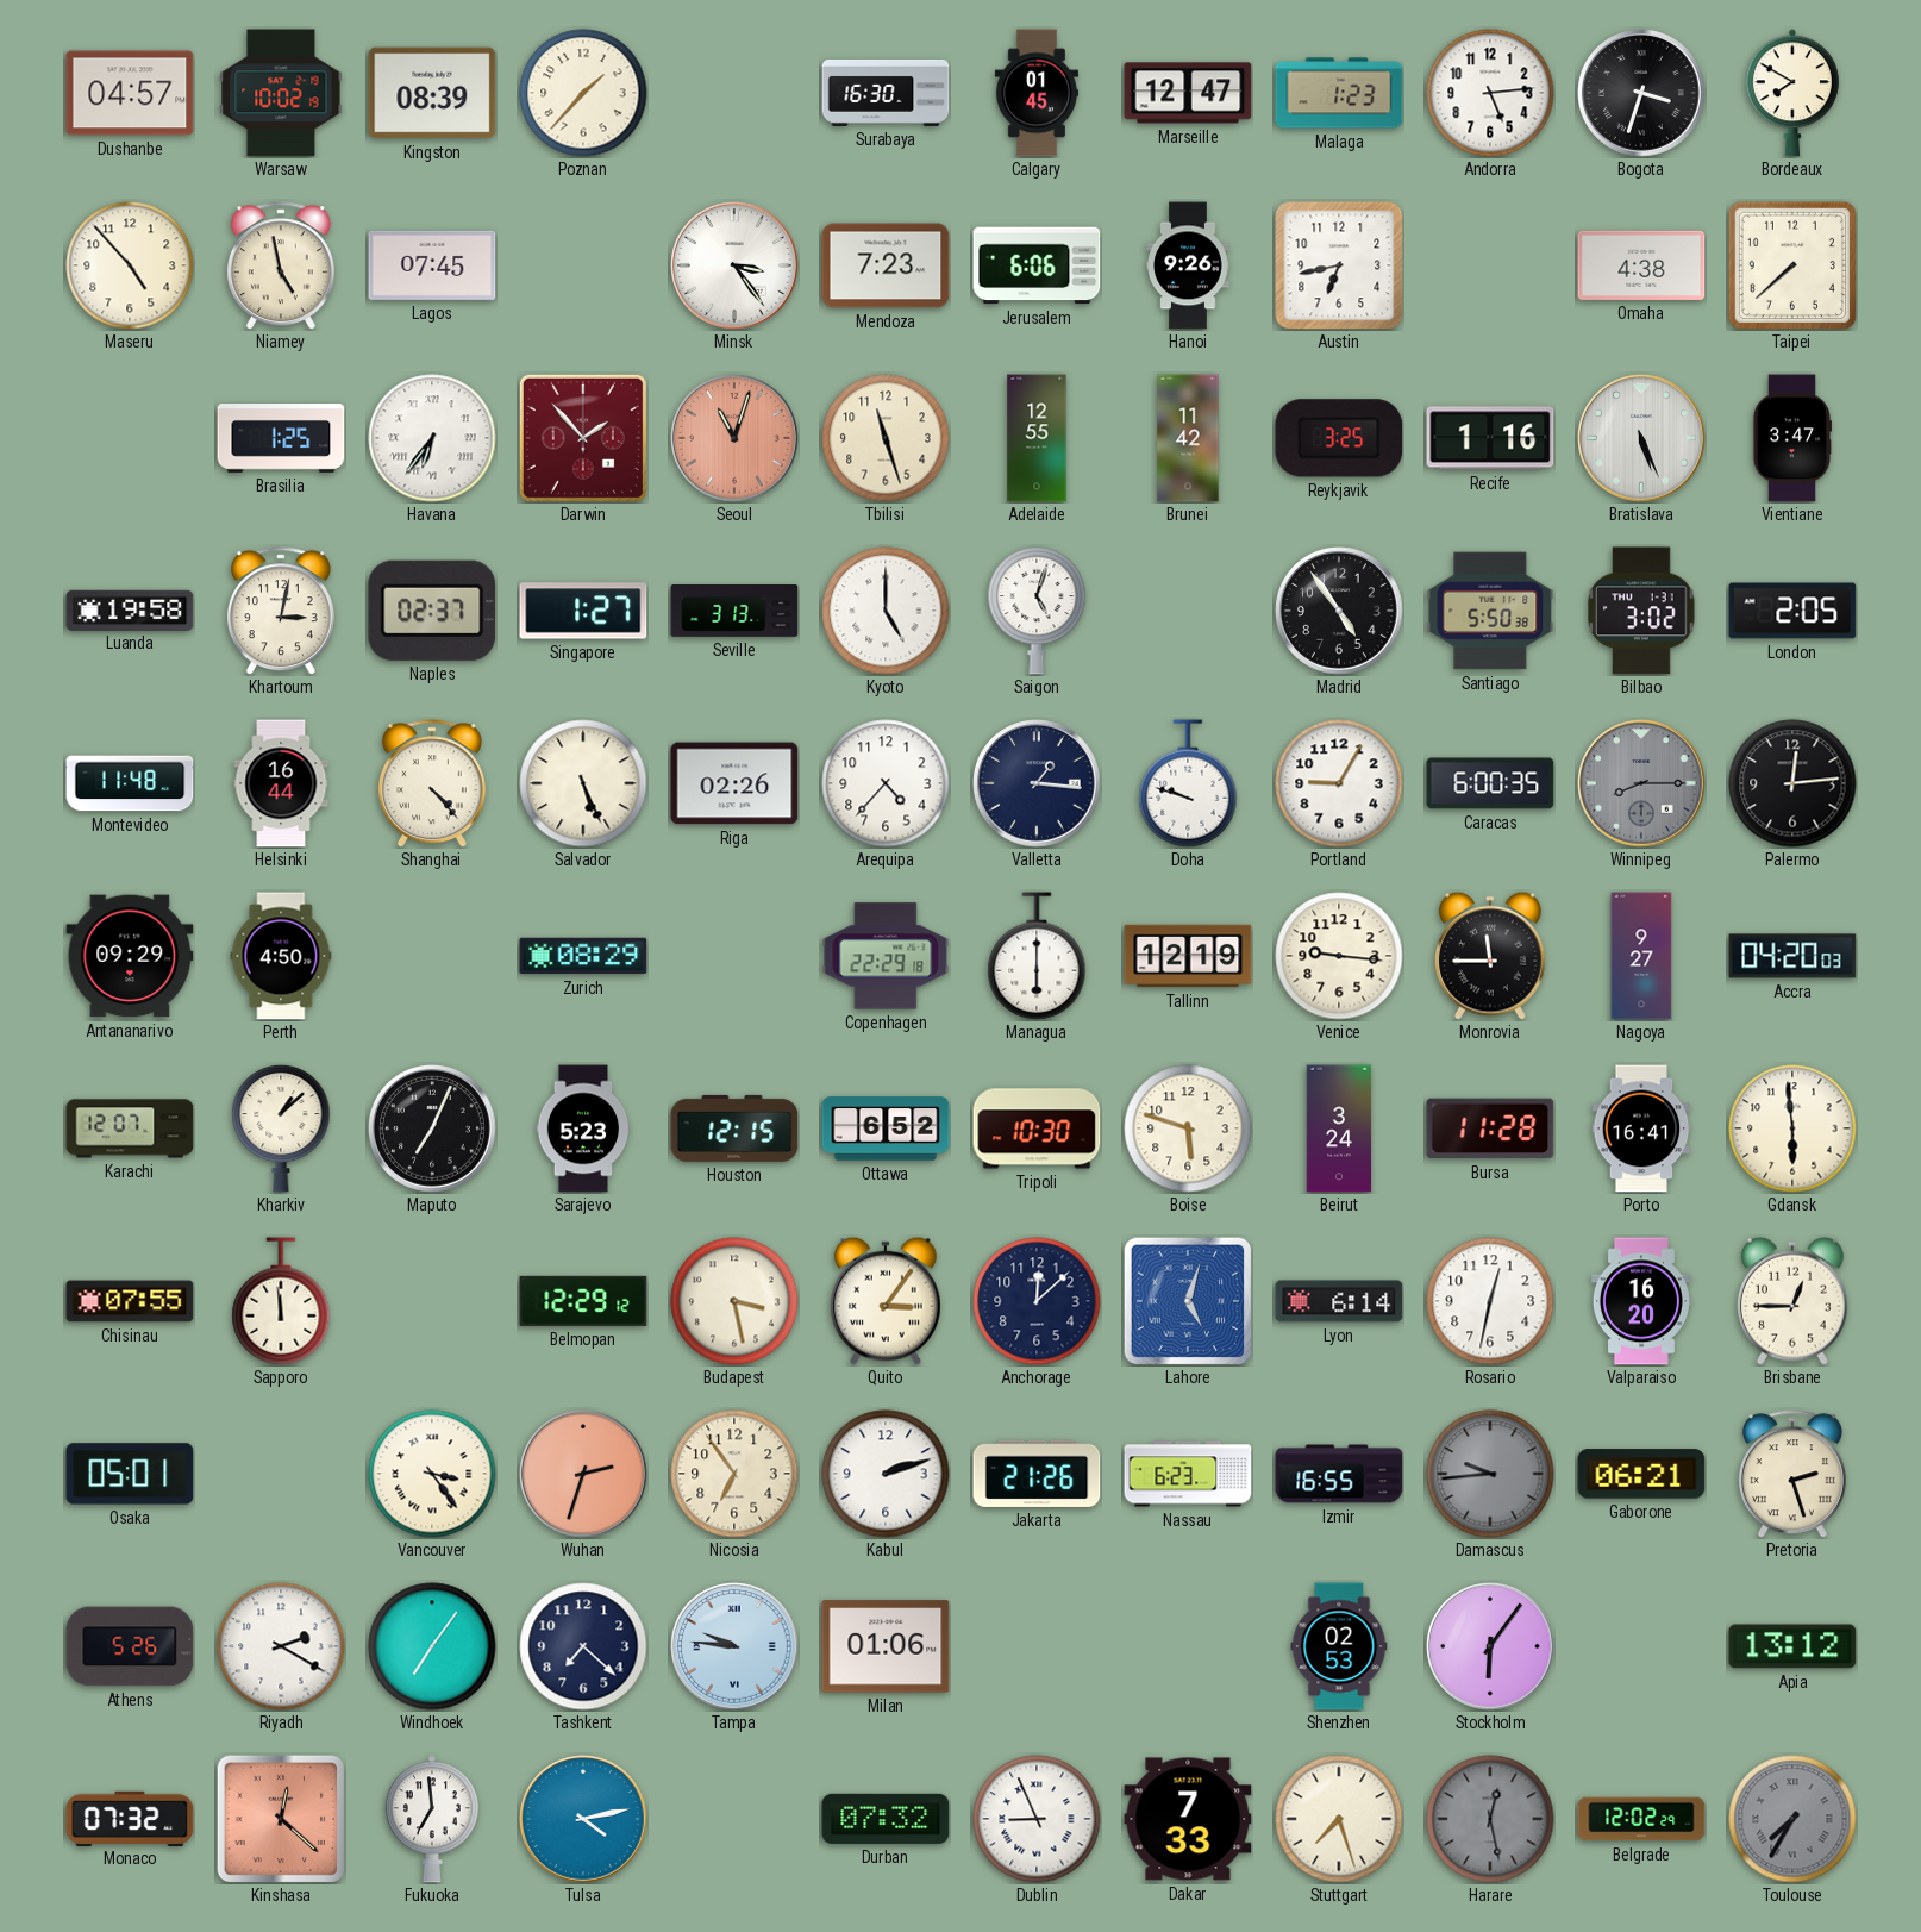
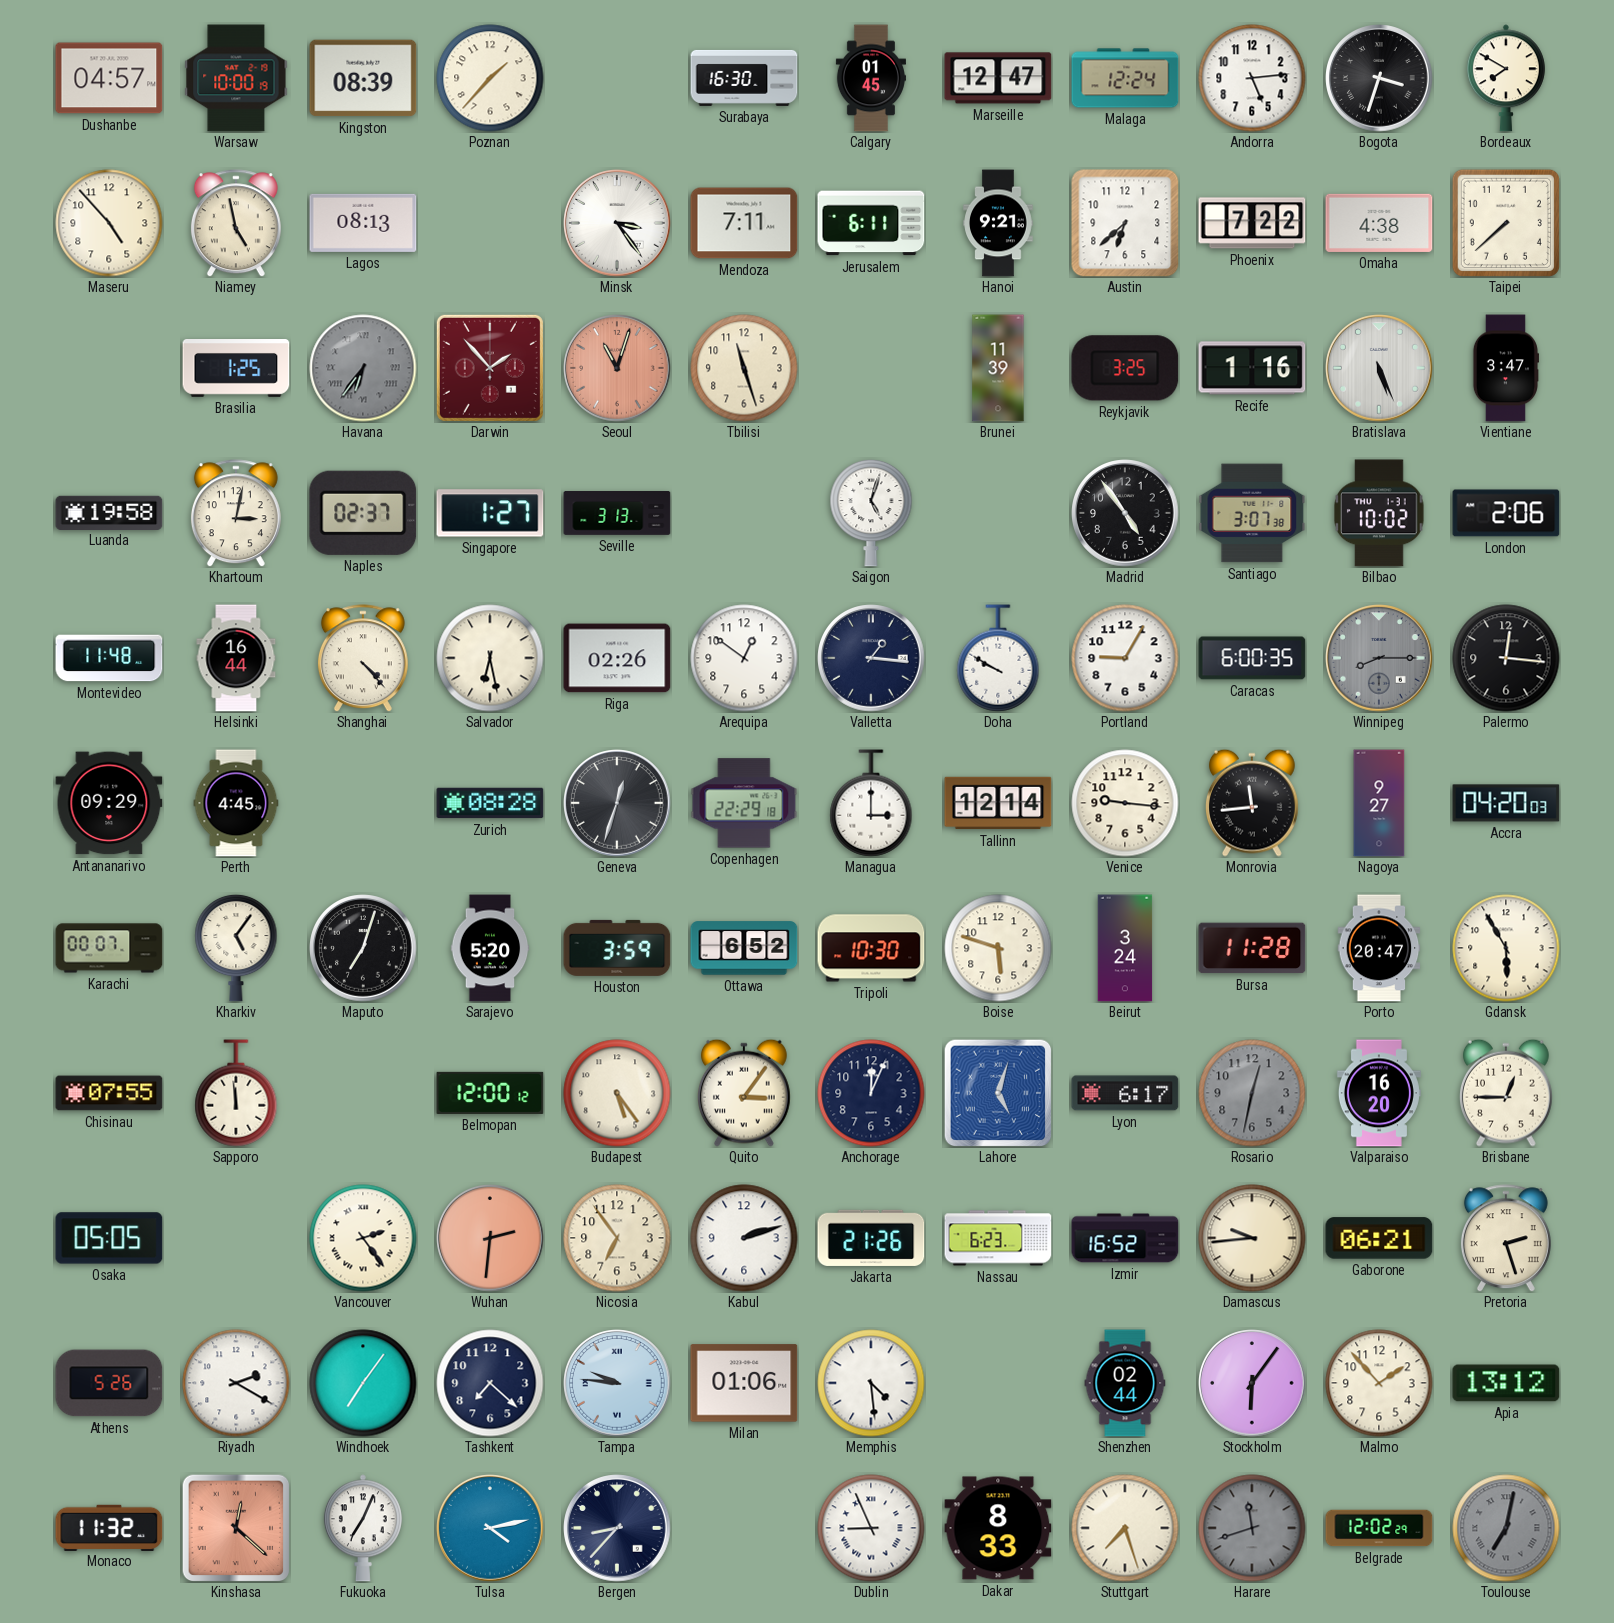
Warsaw: 10:02 -> 10:00
Malaga: 1:23 -> 12:24
Lagos: 07:45 -> 08:13
Mendoza: 7:23 -> 7:11
Jerusalem: 6:06 -> 6:11
Hanoi: 9:26 -> 9:21
Austin: 6:43 -> 6:38
Phoenix: none -> 7:22
Havana dial: white -> grey
Adelaide: 12:55 -> none
Brunei: 11:42 -> 11:39
Kyoto: 5:00 -> none
Santiago: 5:50 -> 3:07
Bilbao: 3:02 -> 10:02
London: 2:05 -> 2:06
Salvador: 5:26 -> 6:28
Arequipa: 4:37 -> 12:51
Doha: 9:48 -> 9:50
Palermo: 12:14 -> 12:16
Perth: 4:50 -> 4:45
Zurich: 08:29 -> 08:28
Geneva: none -> 12:33
Managua: 6:00 -> 3:00
Tallinn: 12:19 -> 12:14
Monrovia: 11:45 -> 11:44
Karachi: 12:07 -> 00:07
Kharkiv: 1:08 -> 5:06
Maputo: 7:04 -> 7:03
Sarajevo: 5:23 -> 5:20
Houston: 12:15 -> 3:59
Porto: 16:41 -> 20:47
Gdansk: 5:59 -> 5:55
Belmopan: 12:29 -> 12:00
Budapest: 3:28 -> 5:24
Anchorage: 12:08 -> 12:04
Lyon: 6:14 -> 6:17
Rosario dial: white -> grey
Osaka: 05:01 -> 05:05
Vancouver: 3:24 -> 2:24
Wuhan: 2:33 -> 2:31
Izmir: 16:55 -> 16:52
Damascus dial: grey -> cream
Memphis: none -> 4:29
Shenzhen: 02:53 -> 02:44
Malmo: none -> 1:53
Monaco: 07:32 -> 11:32
Fukuoka: 6:59 -> 7:04
Bergen: none -> 8:37
Durban: 07:32 -> none
Dakar: 7:33 -> 8:33
Harare: 12:28 -> 11:42
Toulouse: 7:35 -> 7:02
